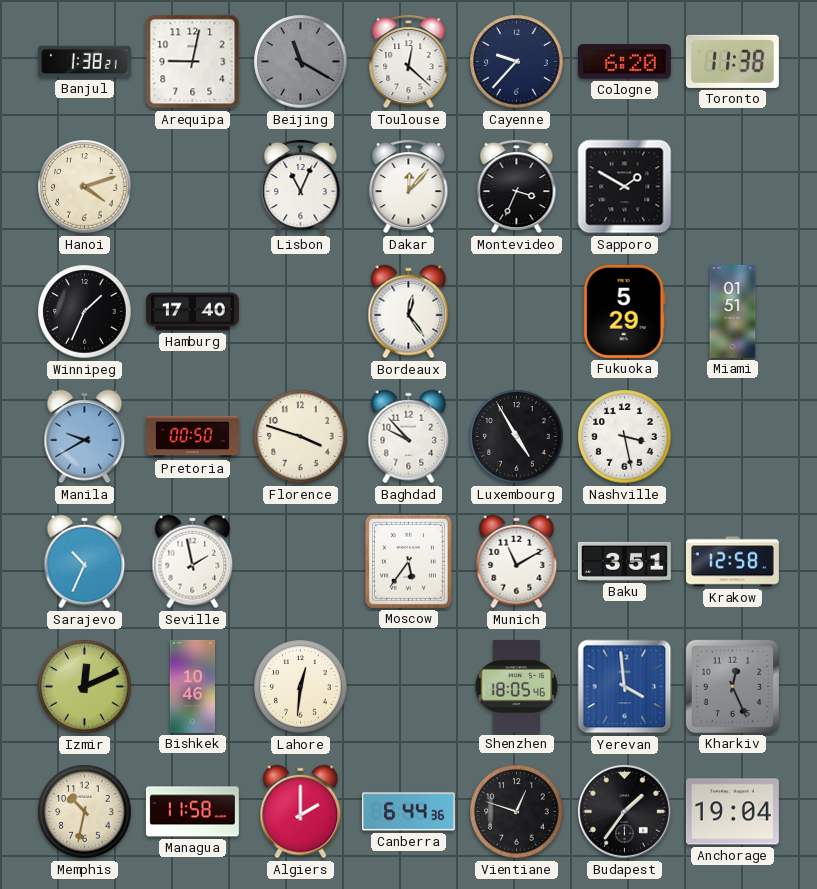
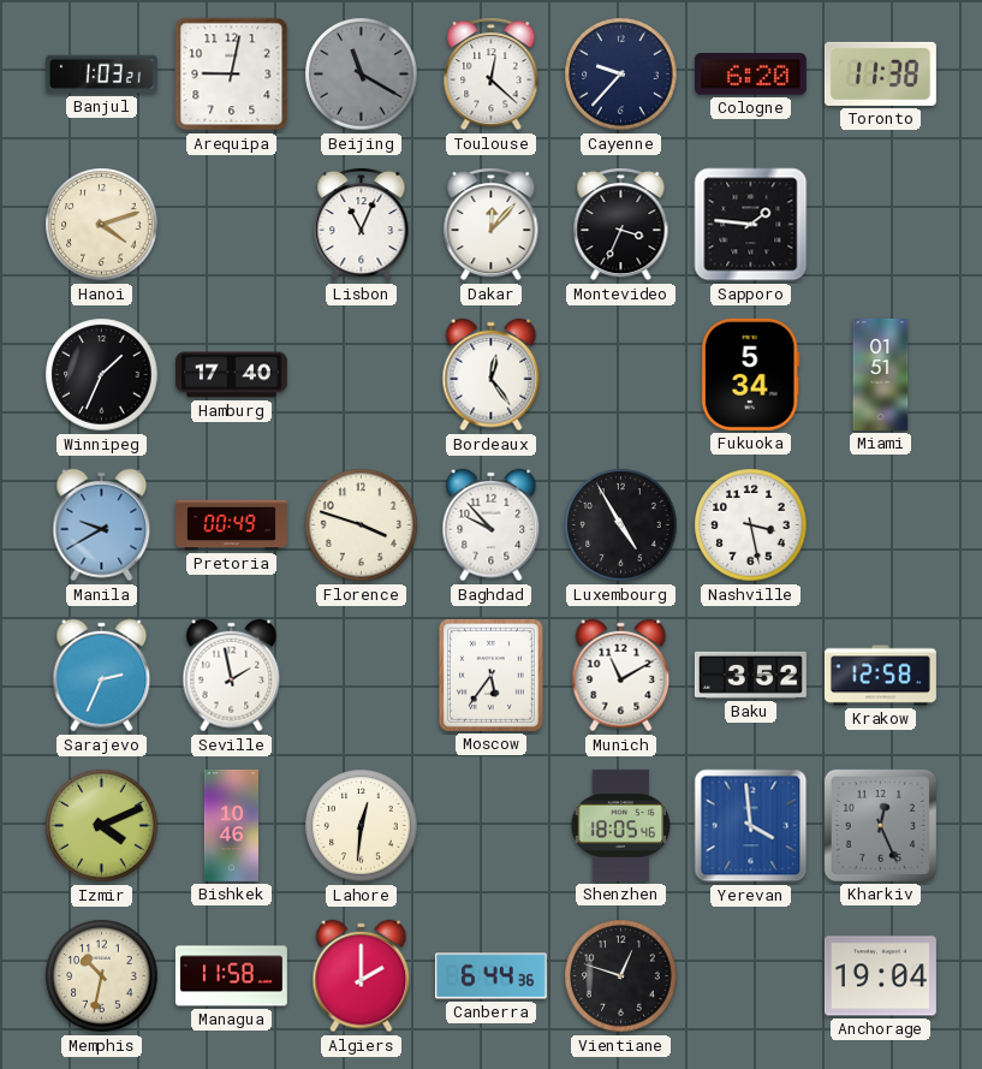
Banjul: 1:38 -> 1:03
Sapporo: 1:50 -> 1:46
Fukuoka: 5:29 -> 5:34
Pretoria: 00:50 -> 00:49
Sarajevo: 10:34 -> 2:34
Baku: 3:51 -> 3:52
Izmir: 12:11 -> 4:11
Budapest: 1:36 -> none
